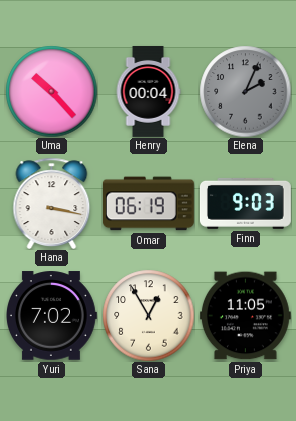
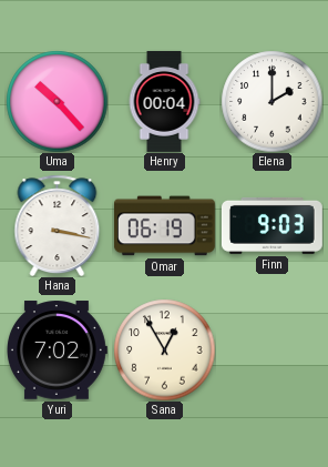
Elena: 2:04 -> 2:00
Elena dial: grey -> white
Priya: 11:05 -> none
